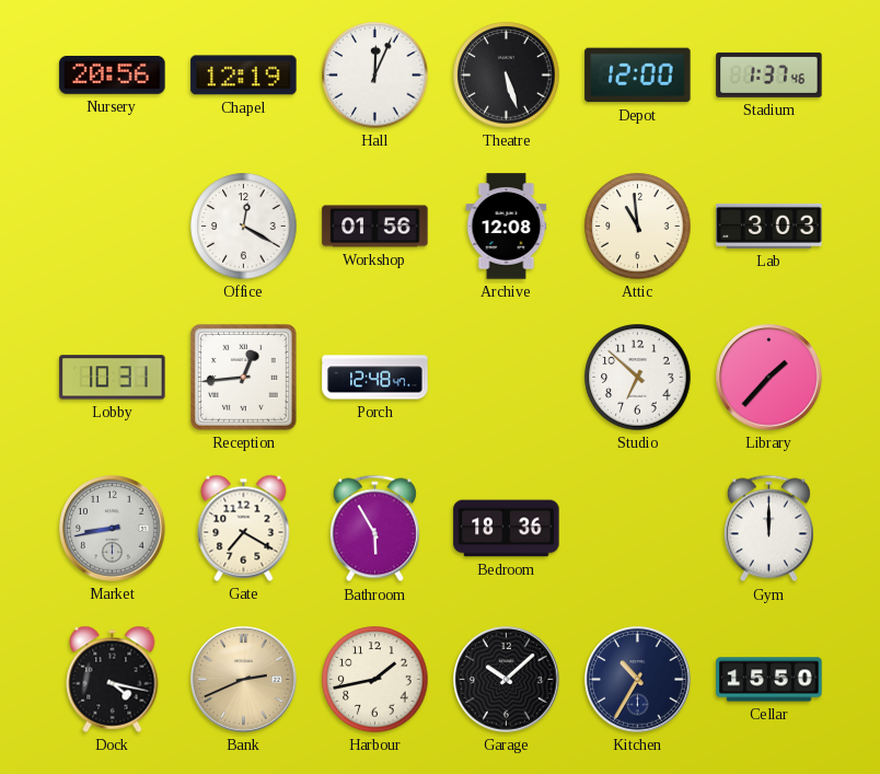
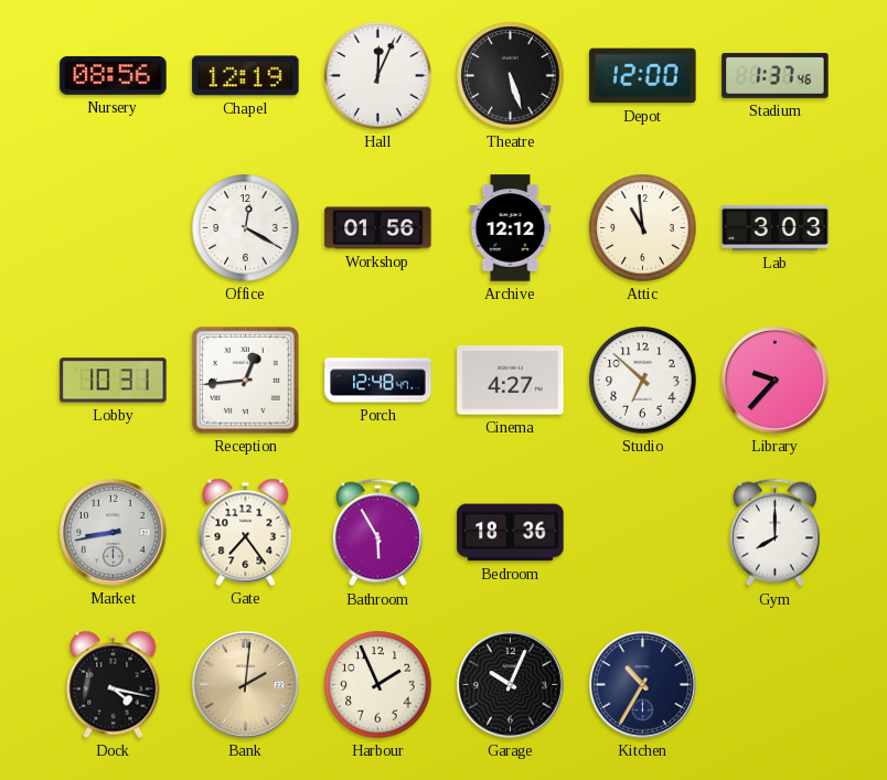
Nursery: 20:56 -> 08:56
Archive: 12:08 -> 12:12
Cinema: none -> 4:27
Library: 1:37 -> 9:37
Gate: 7:20 -> 7:24
Gym: 12:00 -> 8:00
Bank: 2:41 -> 2:01
Harbour: 1:43 -> 1:56
Garage: 10:08 -> 10:04
Cellar: 15:50 -> none
